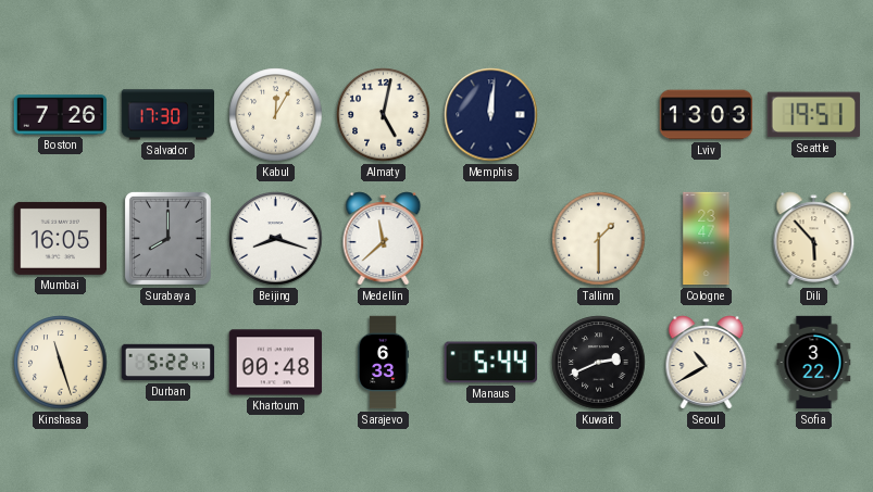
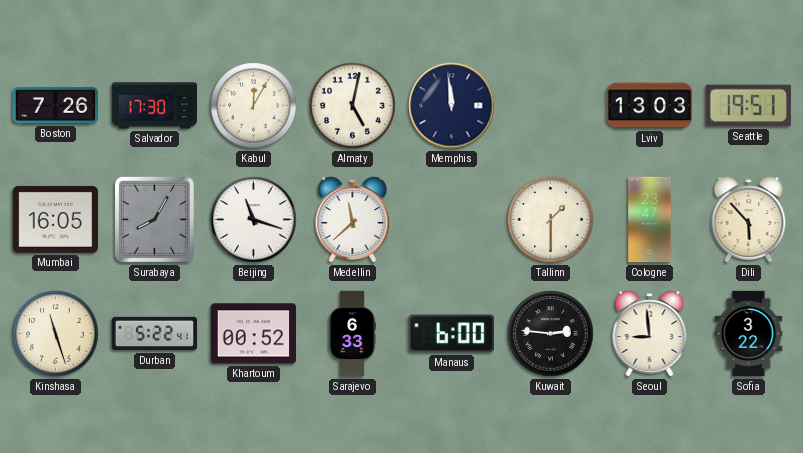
Memphis: 12:01 -> 11:59
Surabaya: 8:00 -> 8:05
Beijing: 8:18 -> 11:18
Khartoum: 00:48 -> 00:52
Manaus: 5:44 -> 6:00
Kuwait: 2:41 -> 2:46
Seoul: 10:40 -> 8:59
